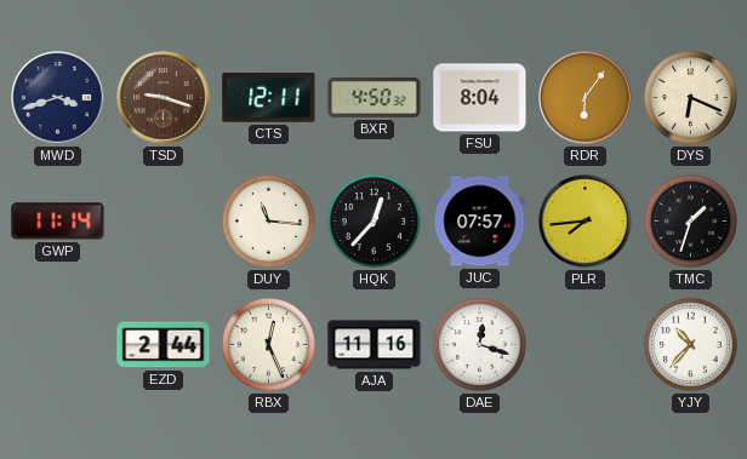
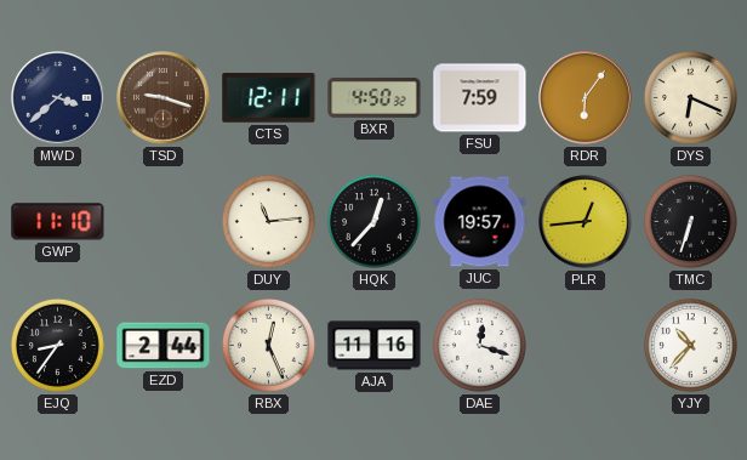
MWD: 3:42 -> 3:38
FSU: 8:04 -> 7:59
GWP: 11:14 -> 11:10
DUY: 11:16 -> 11:14
JUC: 07:57 -> 19:57
PLR: 7:44 -> 12:44
TMC: 1:33 -> 6:33
EJQ: none -> 8:36
